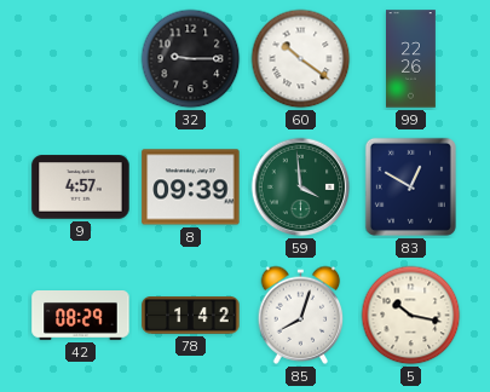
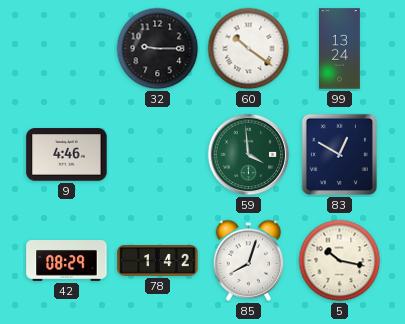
99: 22:26 -> 13:24
9: 4:57 -> 4:46
8: 09:39 -> none
